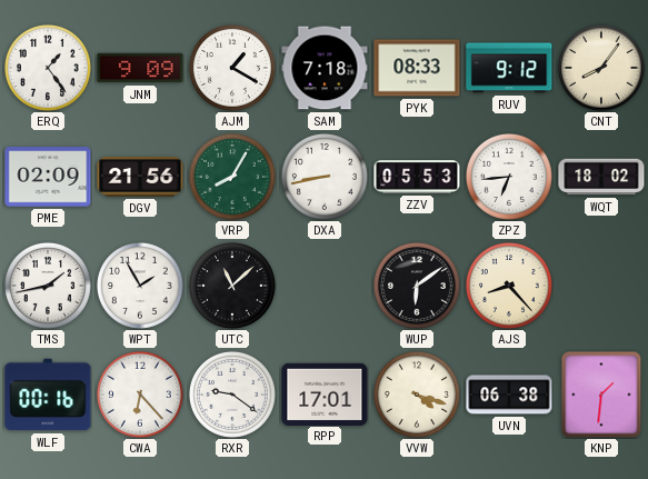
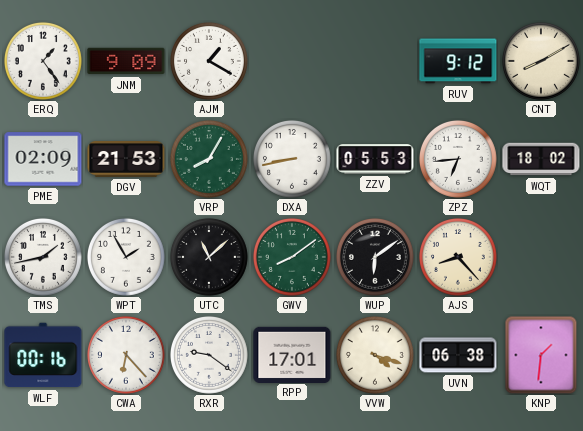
SAM: 7:18 -> none
PYK: 08:33 -> none
CNT: 8:06 -> 8:10
DGV: 21:56 -> 21:53
GWV: none -> 8:09
